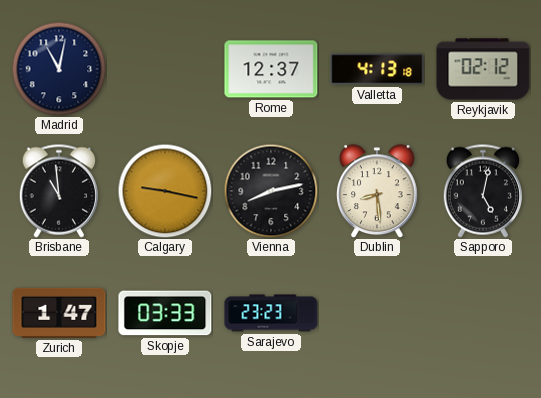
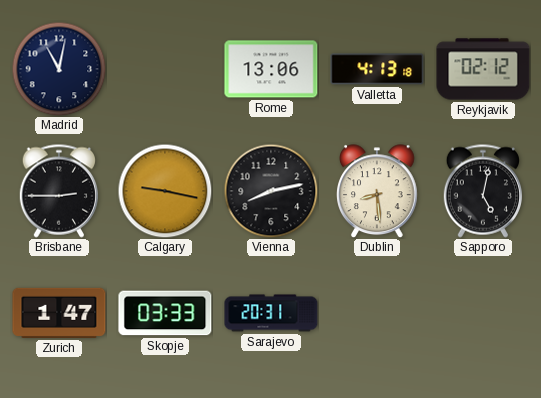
Rome: 12:37 -> 13:06
Brisbane: 10:59 -> 2:45
Sarajevo: 23:23 -> 20:31
